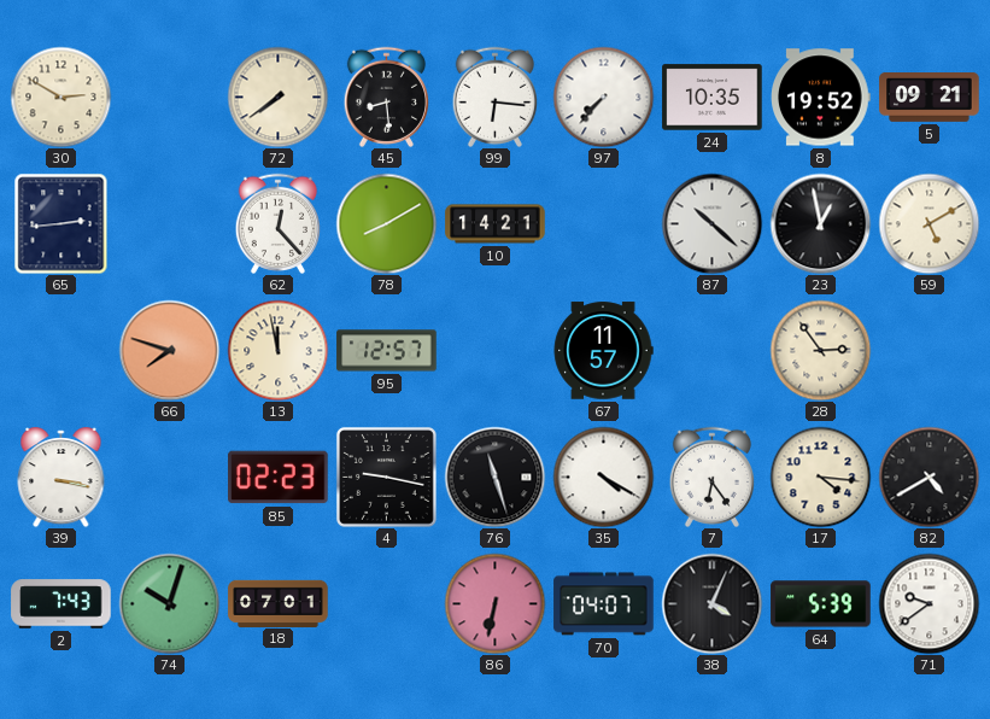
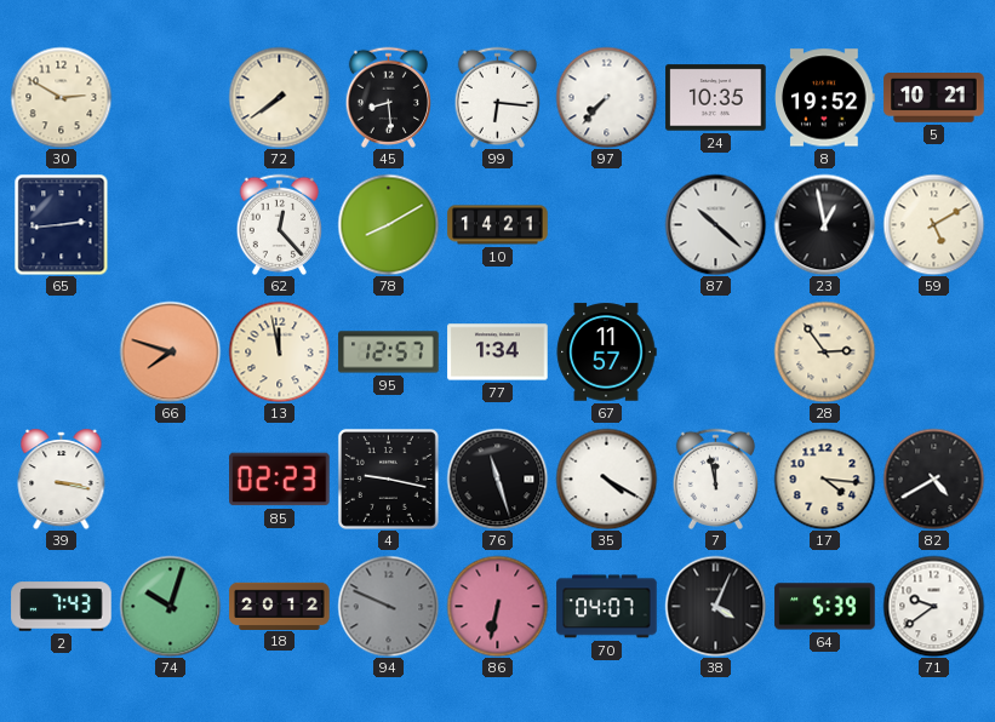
5: 09:21 -> 10:21
77: none -> 1:34
7: 6:24 -> 11:58
18: 07:01 -> 20:12
94: none -> 9:49
